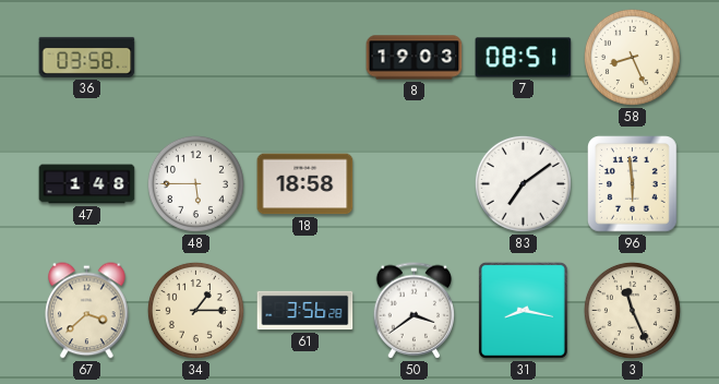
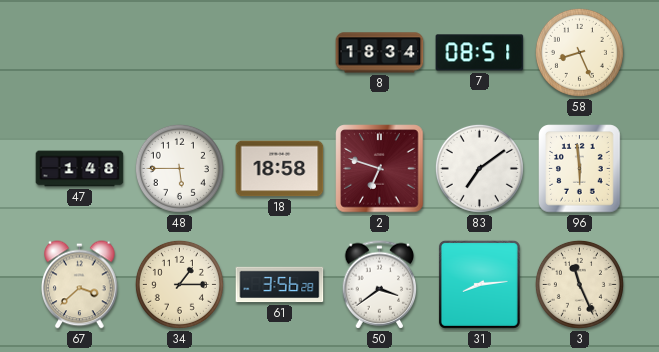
36: 03:58 -> none
8: 19:03 -> 18:34
2: none -> 6:48
31: 8:17 -> 8:14
